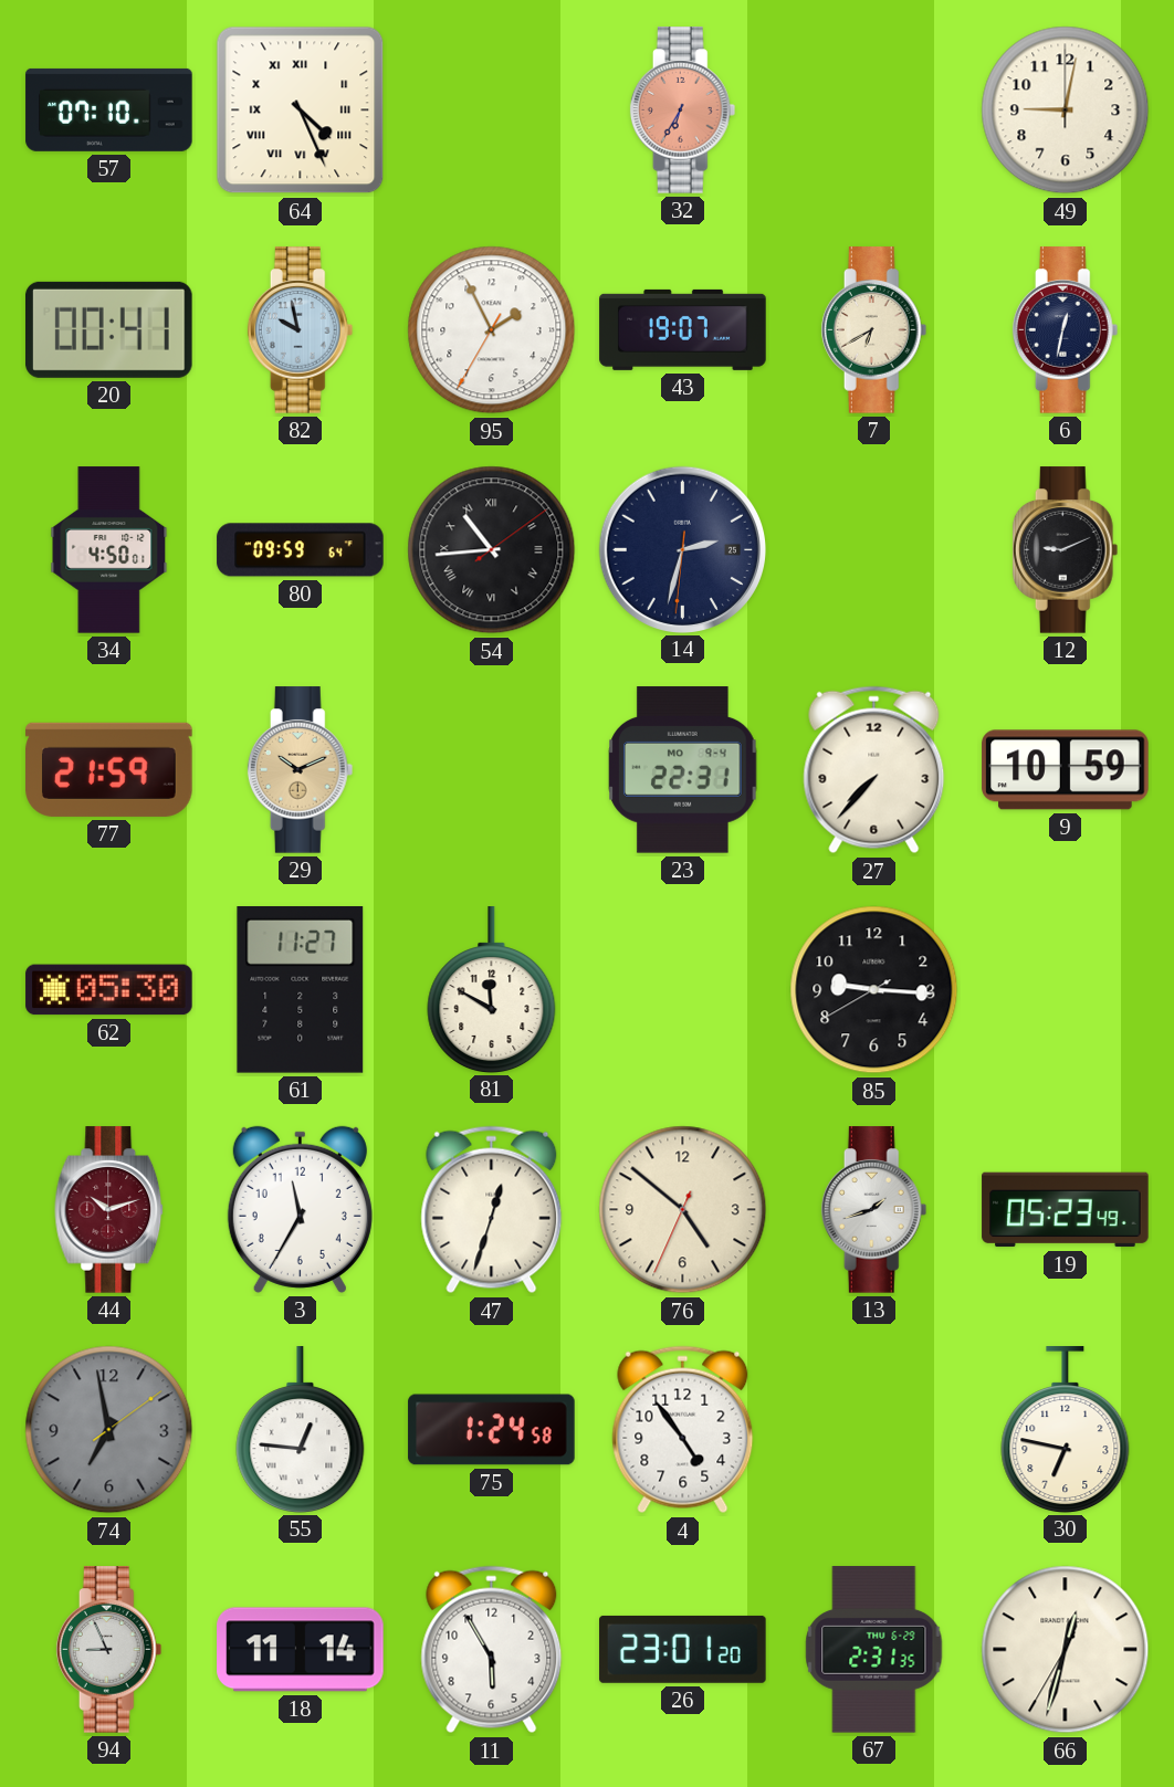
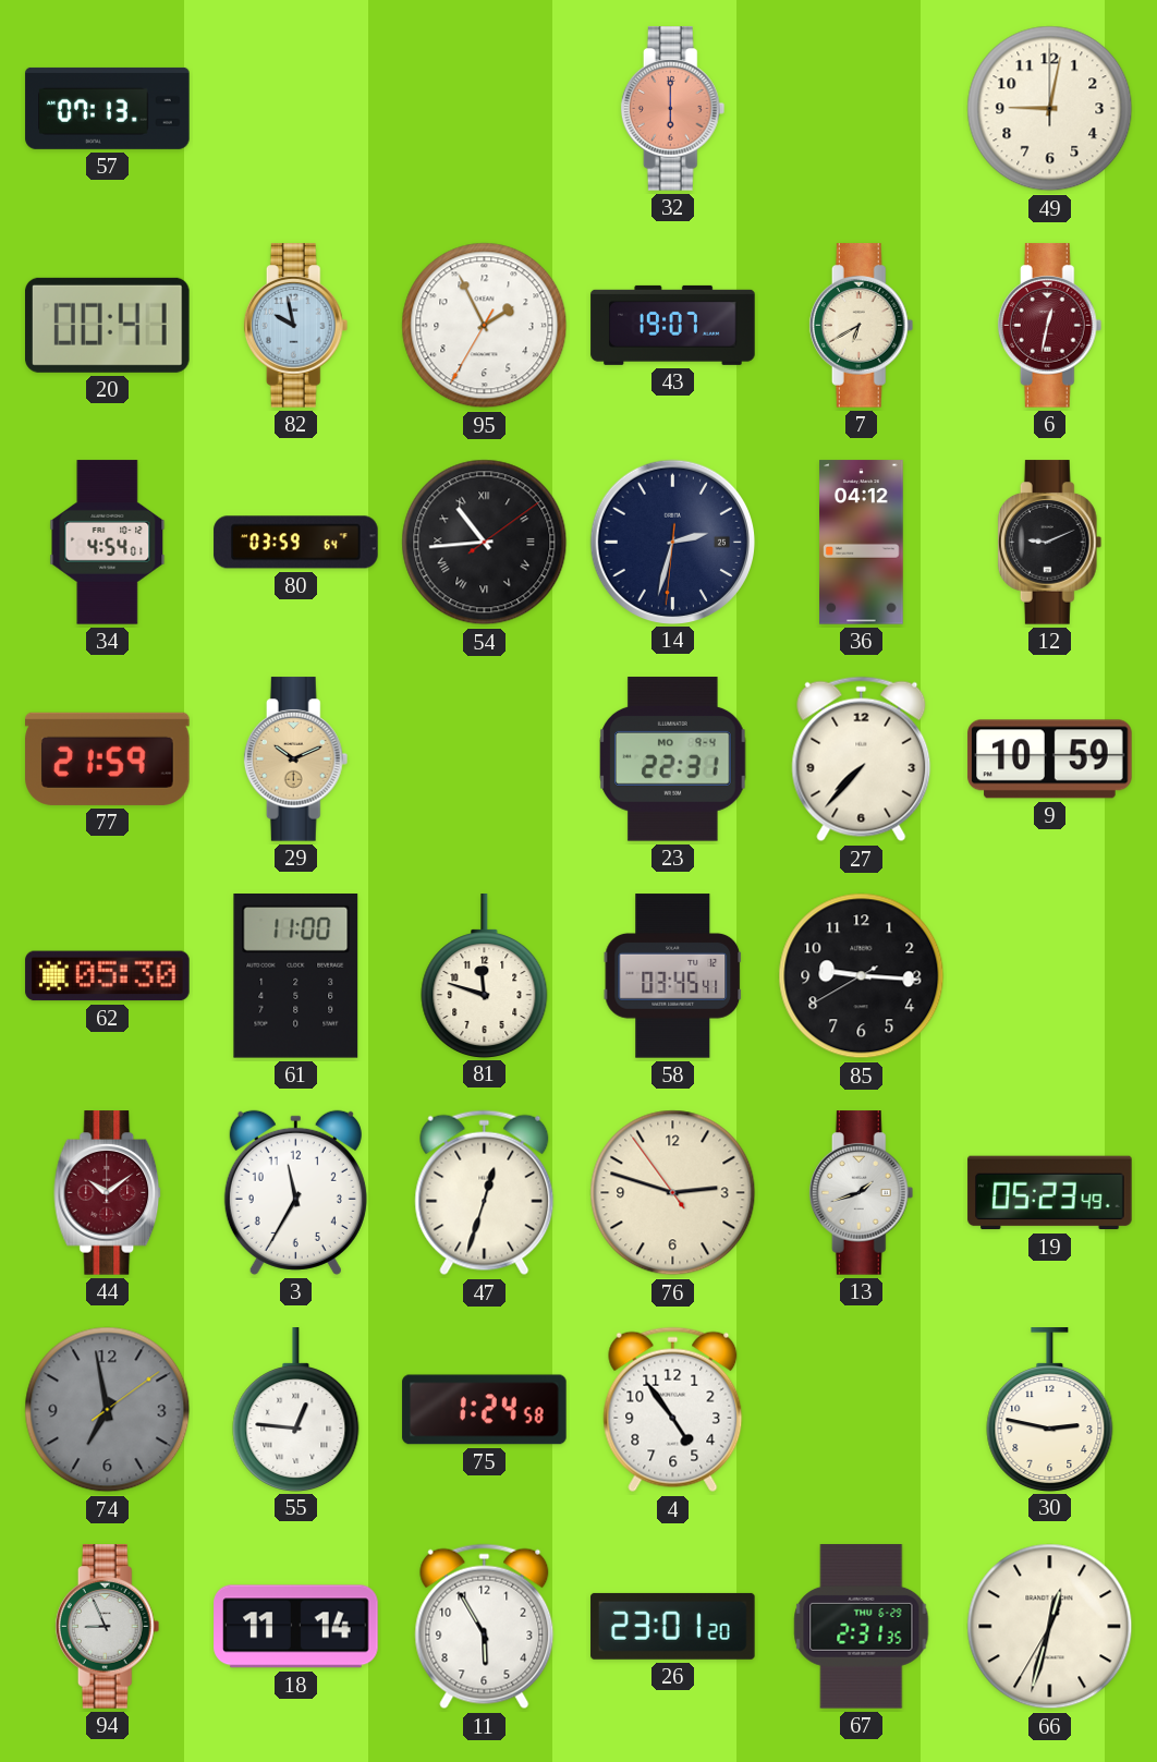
57: 07:10 -> 07:13
64: 4:26 -> none
32: 6:35 -> 6:00
6 dial: navy -> burgundy
34: 4:50 -> 4:54
80: 09:59 -> 03:59
36: none -> 04:12
61: 11:27 -> 11:00
81: 11:50 -> 11:48
58: none -> 03:45
44: 10:12 -> 10:09
76: 4:51 -> 2:47
30: 6:47 -> 2:47
